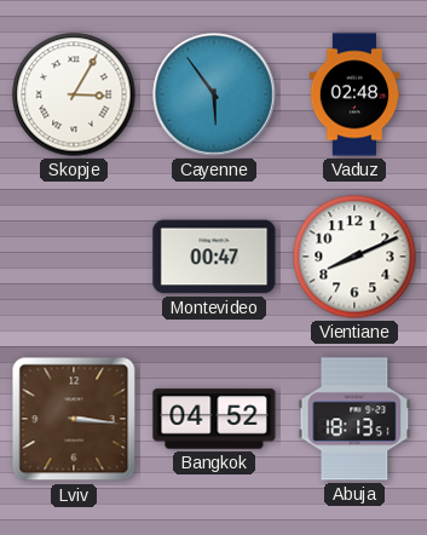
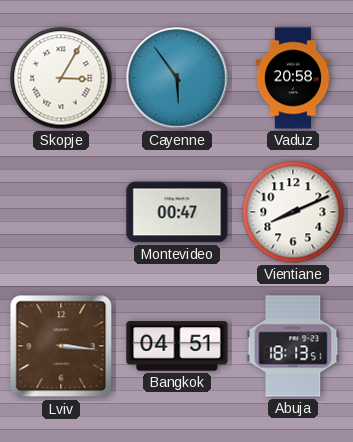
Vaduz: 02:48 -> 20:58
Bangkok: 04:52 -> 04:51
